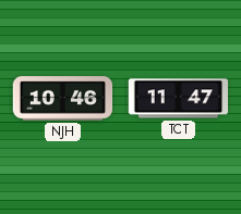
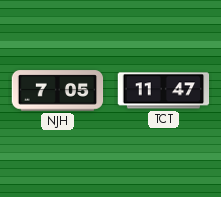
NJH: 10:46 -> 7:05
